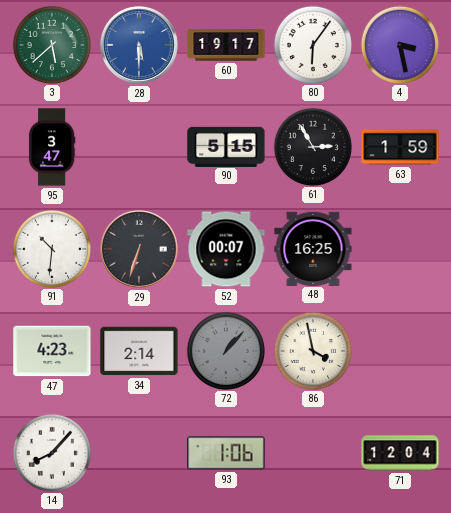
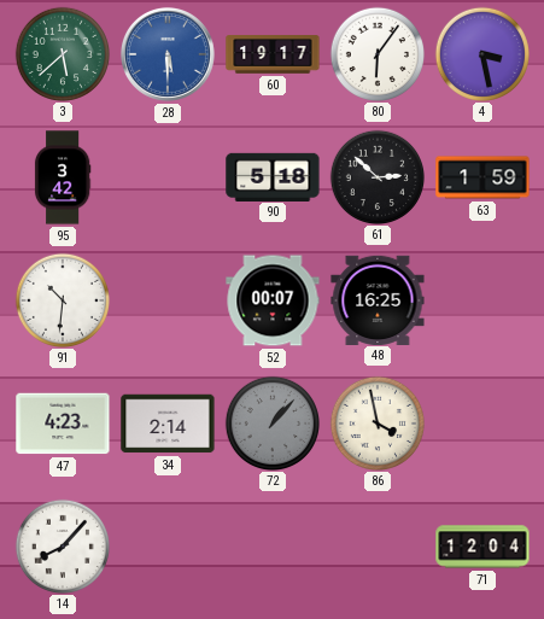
95: 3:47 -> 3:42
90: 5:15 -> 5:18
61: 2:55 -> 2:52
29: 6:33 -> none
93: 1:06 -> none
